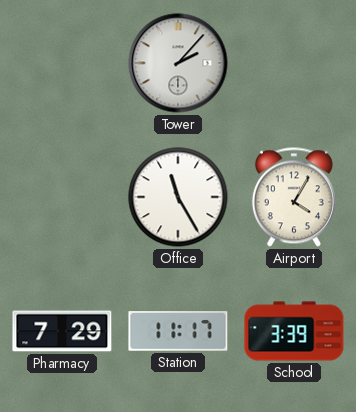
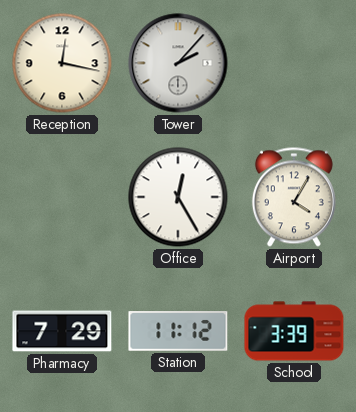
Reception: none -> 12:17
Office: 11:25 -> 12:25
Station: 11:17 -> 11:12
